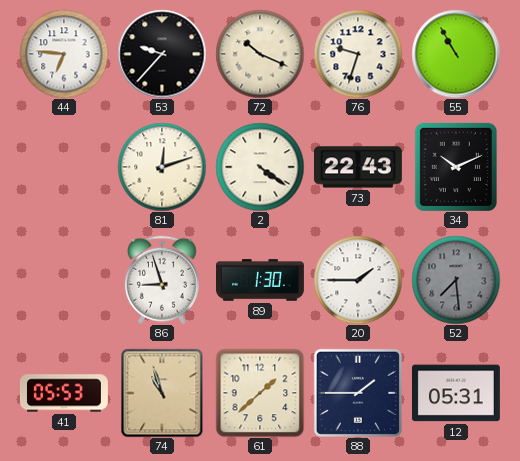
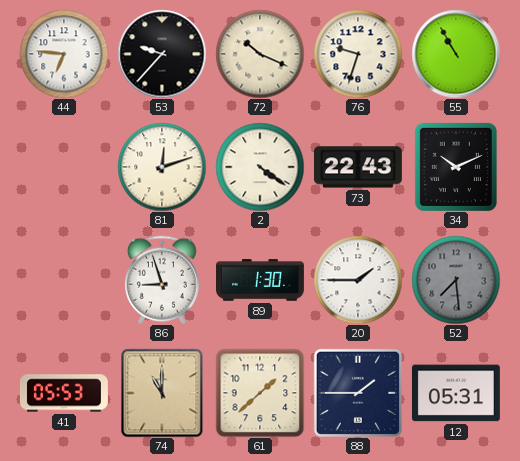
74: 10:57 -> 11:00
